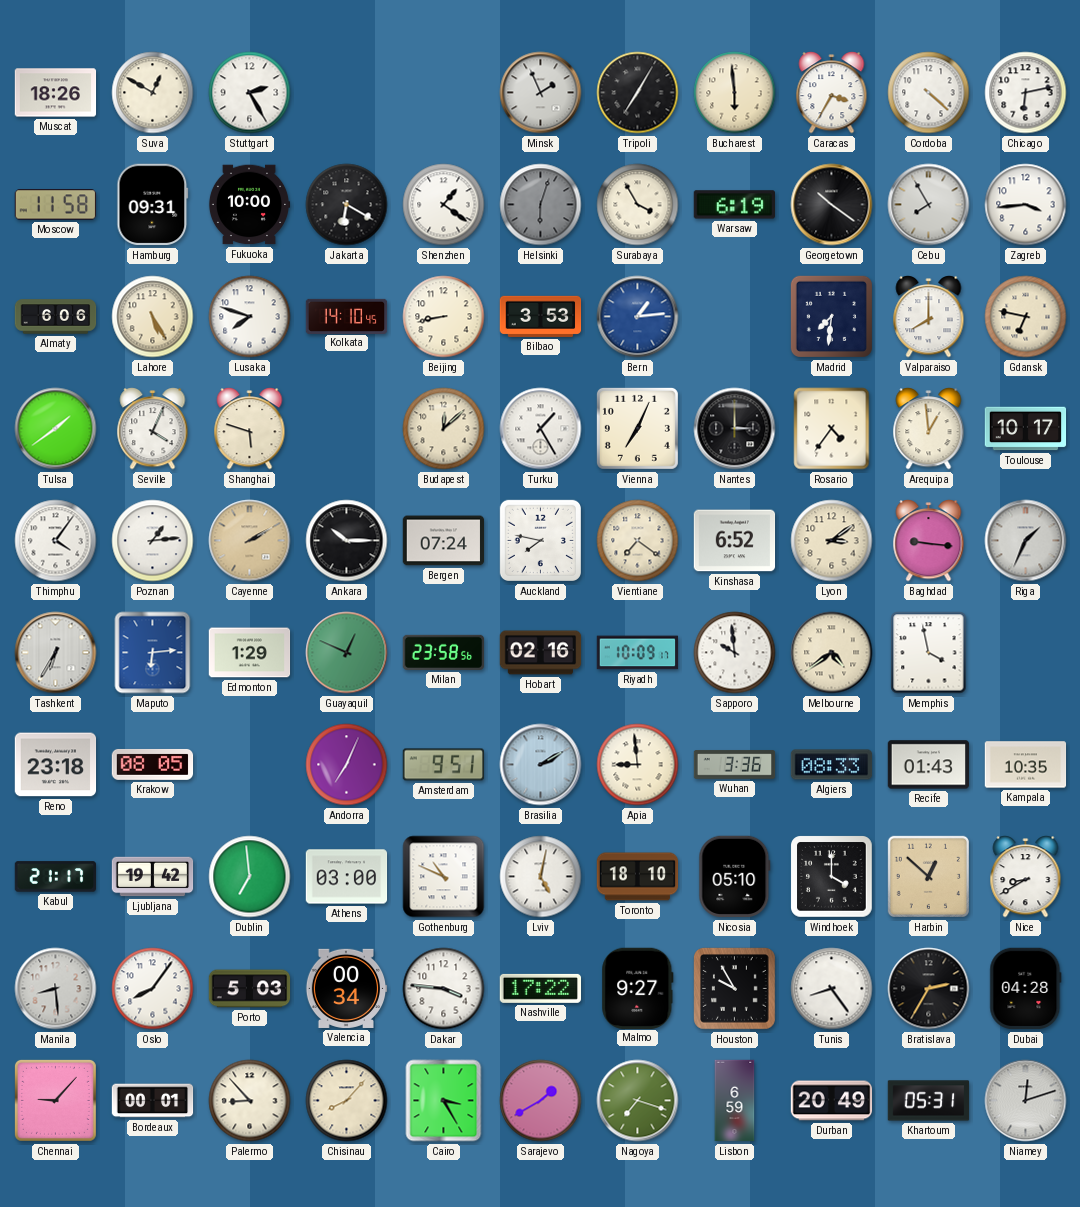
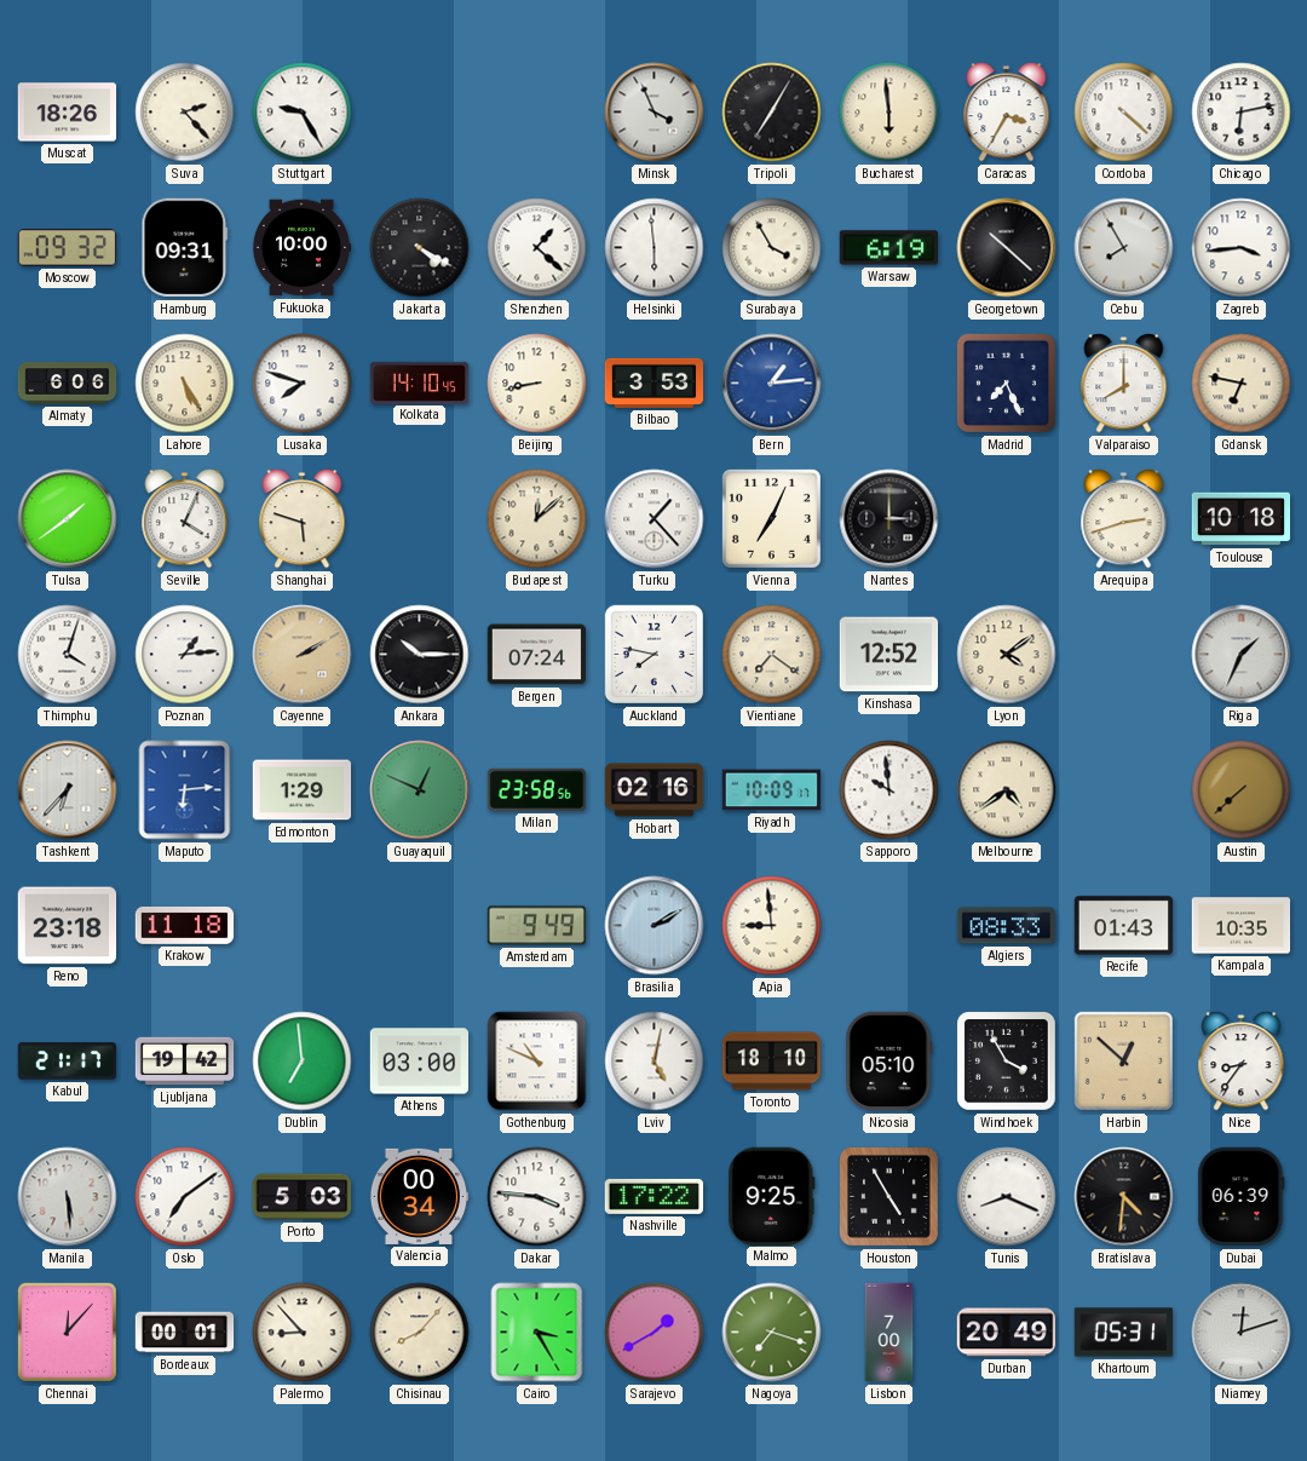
Suva: 12:50 -> 2:23
Stuttgart: 2:25 -> 9:25
Minsk: 1:56 -> 3:56
Moscow: 11:58 -> 09:32
Jakarta: 6:20 -> 4:20
Shenzhen: 1:21 -> 1:22
Helsinki: 6:03 -> 5:59
Helsinki dial: grey -> white
Georgetown: 10:21 -> 10:22
Madrid: 7:31 -> 7:26
Turku: 1:25 -> 1:23
Rosario: 4:36 -> none
Arequipa: 12:59 -> 2:42
Toulouse: 10:17 -> 10:18
Thimphu: 4:06 -> 4:03
Kinshasa: 6:52 -> 12:52
Lyon: 3:09 -> 4:09
Baghdad: 9:16 -> none
Tashkent: 6:35 -> 6:37
Memphis: 3:58 -> none
Austin: none -> 7:38
Krakow: 08:05 -> 11:18
Andorra: 7:04 -> none
Amsterdam: 9:51 -> 9:49
Wuhan: 3:36 -> none
Windhoek: 4:00 -> 3:55
Nice: 8:40 -> 8:36
Manila: 8:29 -> 5:29
Oslo: 8:06 -> 7:09
Malmo: 9:27 -> 9:25
Houston: 9:55 -> 4:55
Tunis: 8:24 -> 8:19
Bratislava: 2:35 -> 4:31
Dubai: 04:28 -> 06:39
Chennai: 9:07 -> 12:07
Lisbon: 6:59 -> 7:00
